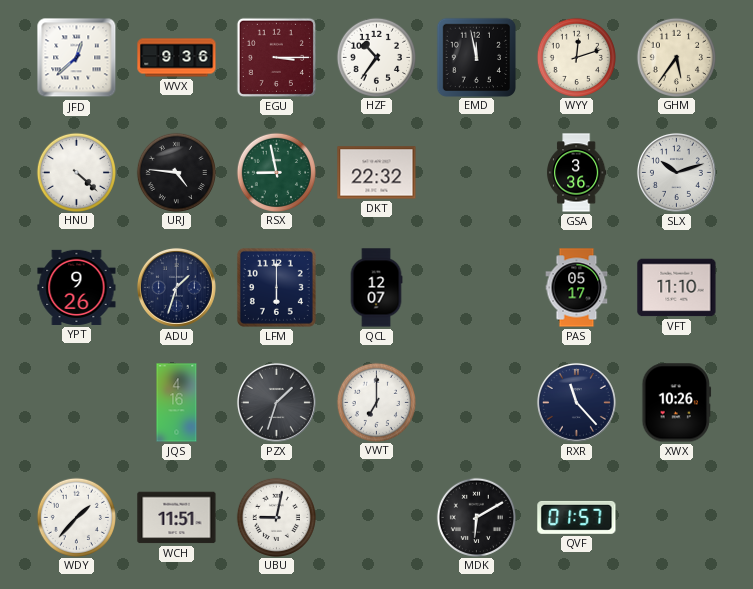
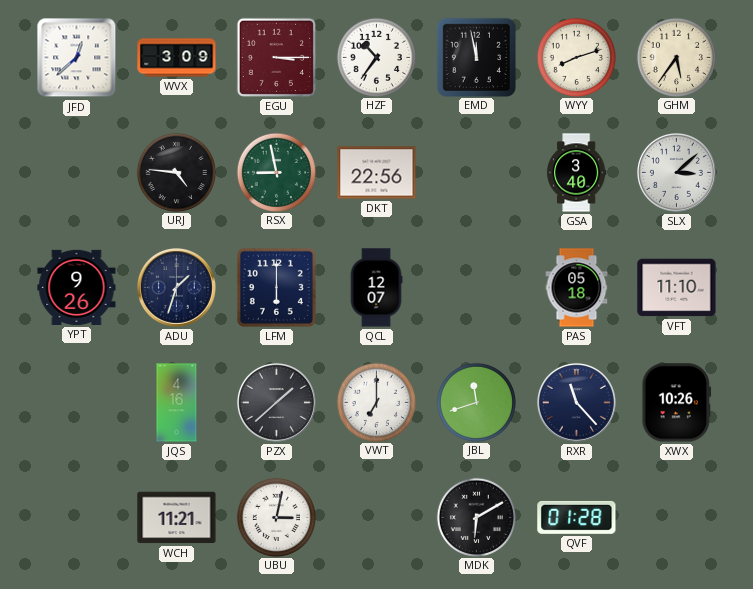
WVX: 9:36 -> 3:09
WYY: 12:12 -> 8:12
HNU: 4:22 -> none
DKT: 22:32 -> 22:56
GSA: 3:36 -> 3:40
SLX: 10:12 -> 3:08
PAS: 05:17 -> 05:18
PZX: 1:33 -> 1:38
JBL: none -> 11:42
WDY: 1:37 -> none
WCH: 11:51 -> 11:21
UBU: 9:02 -> 3:02
QVF: 01:57 -> 01:28
